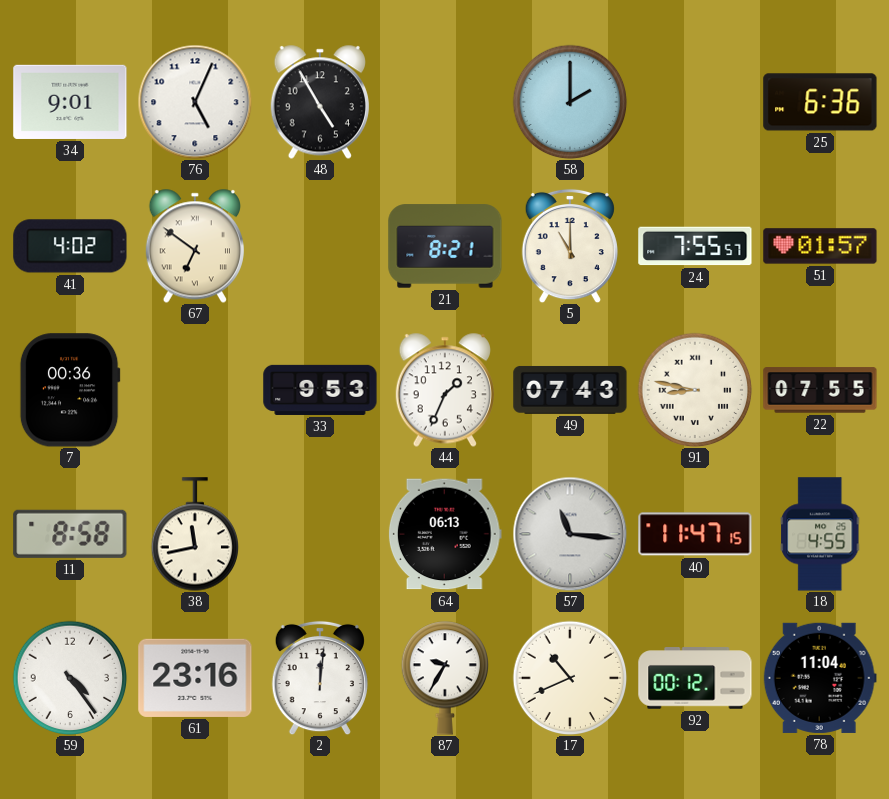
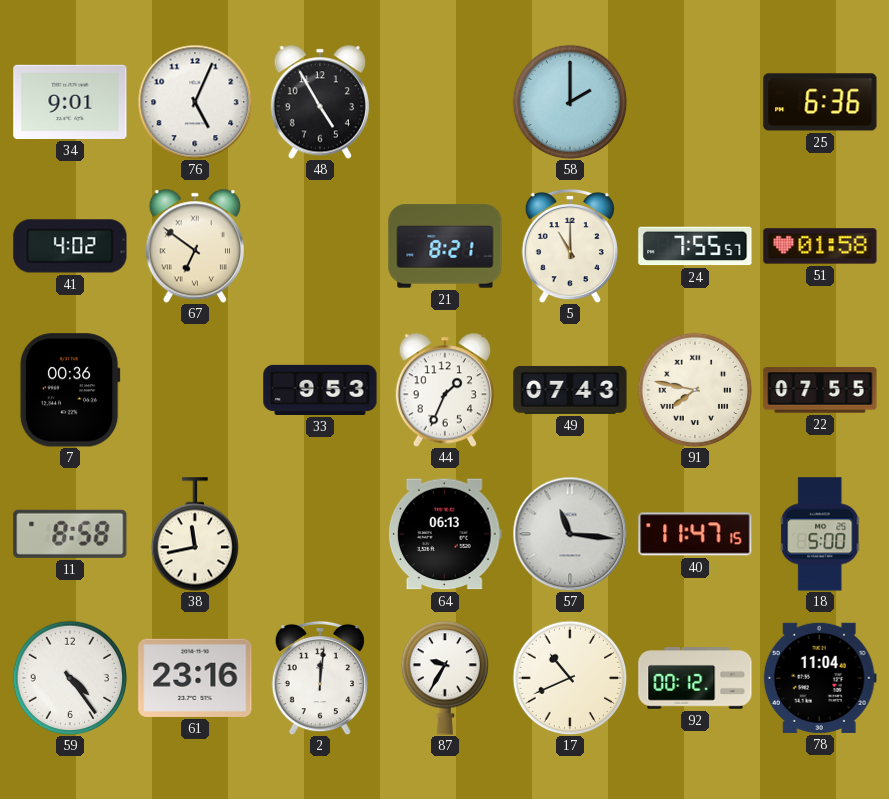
51: 01:57 -> 01:58
91: 8:47 -> 7:47
18: 4:55 -> 5:00
